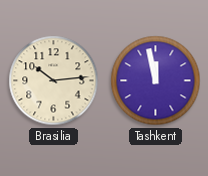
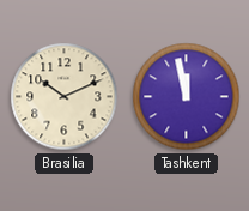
Brasilia: 10:14 -> 10:11
